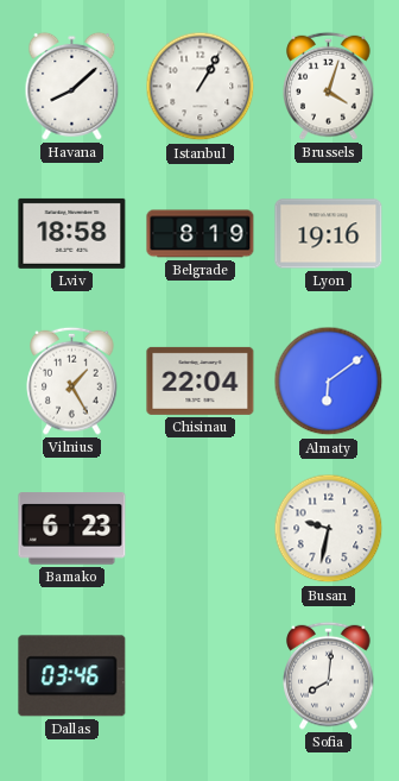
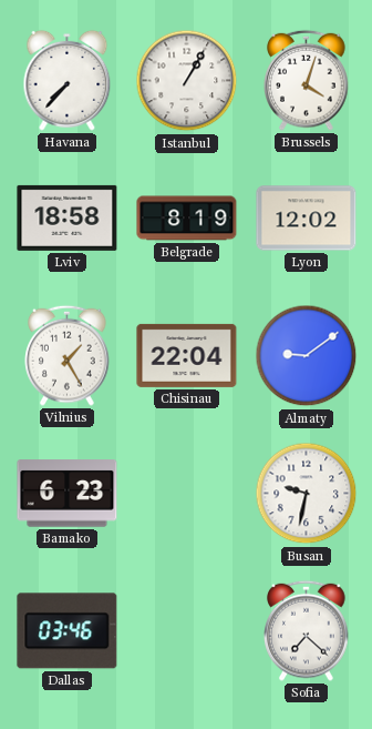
Havana: 8:08 -> 7:37
Lyon: 19:16 -> 12:02
Almaty: 6:09 -> 9:09
Sofia: 8:01 -> 7:22
